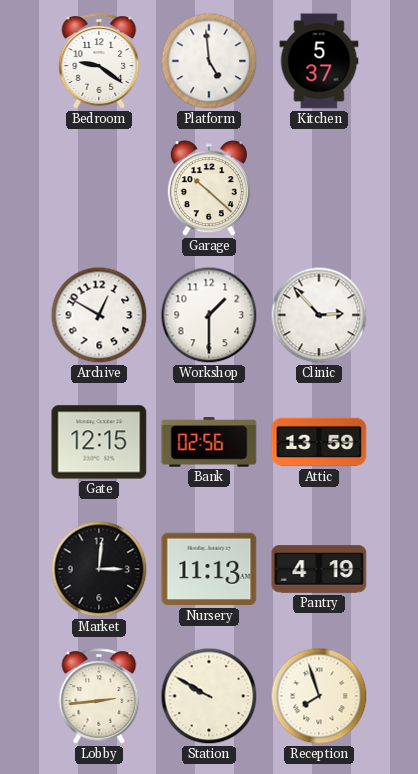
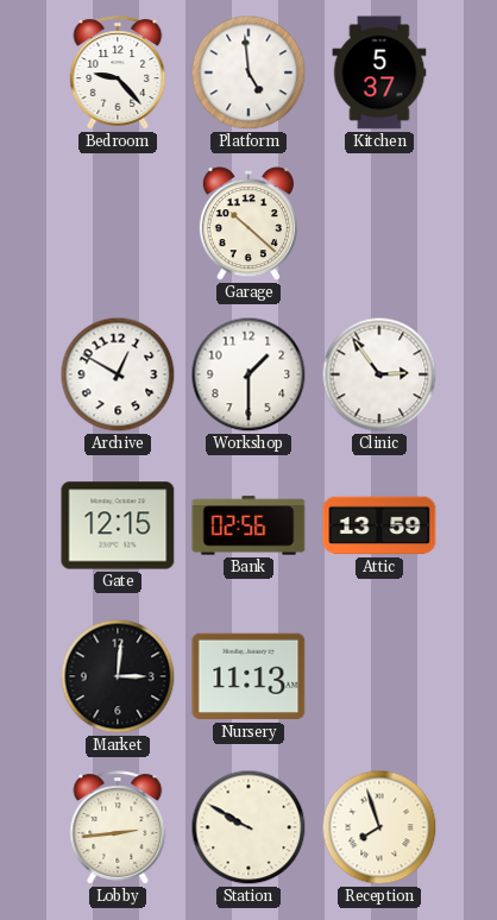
Bedroom: 9:21 -> 9:23
Clinic: 2:53 -> 2:54
Pantry: 4:19 -> none
